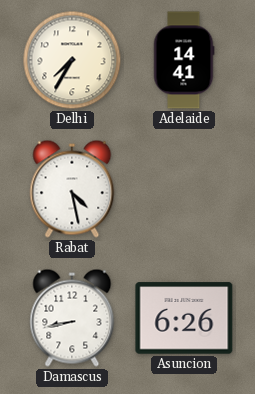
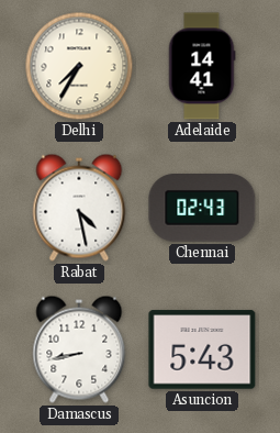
Chennai: none -> 02:43
Asuncion: 6:26 -> 5:43
